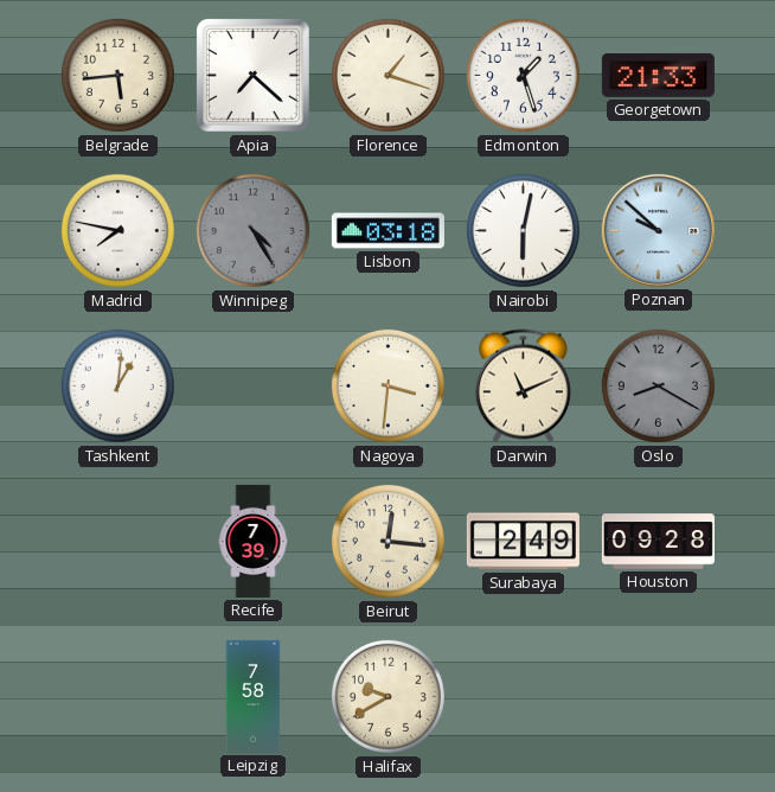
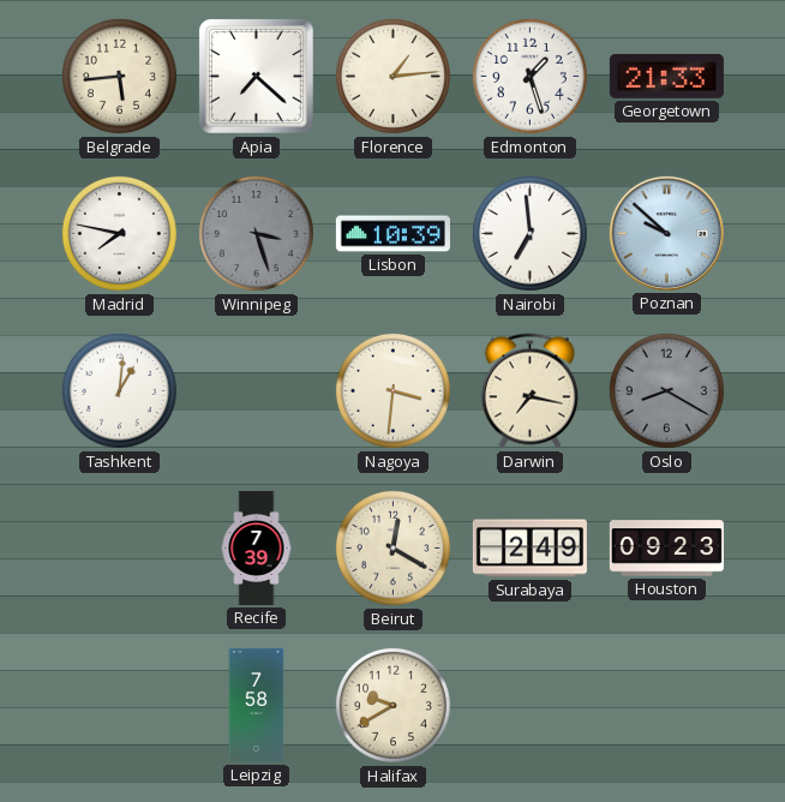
Florence: 1:18 -> 1:14
Winnipeg: 4:25 -> 3:27
Lisbon: 03:18 -> 10:39
Nairobi: 6:02 -> 6:59
Darwin: 11:11 -> 7:17
Beirut: 12:16 -> 12:20
Houston: 09:28 -> 09:23
